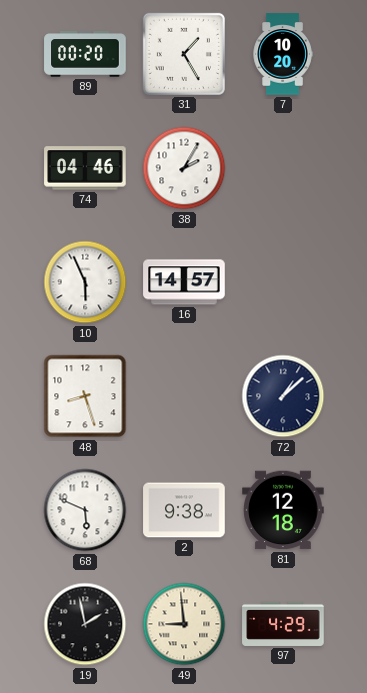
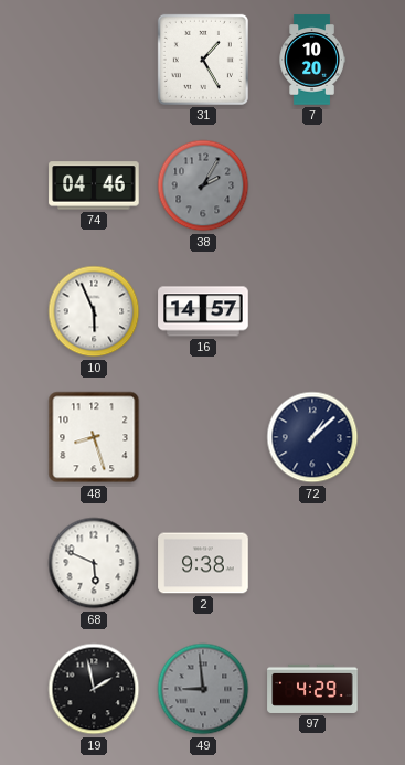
89: 00:20 -> none
38 dial: white -> grey
81: 12:18 -> none
49 dial: cream -> grey
